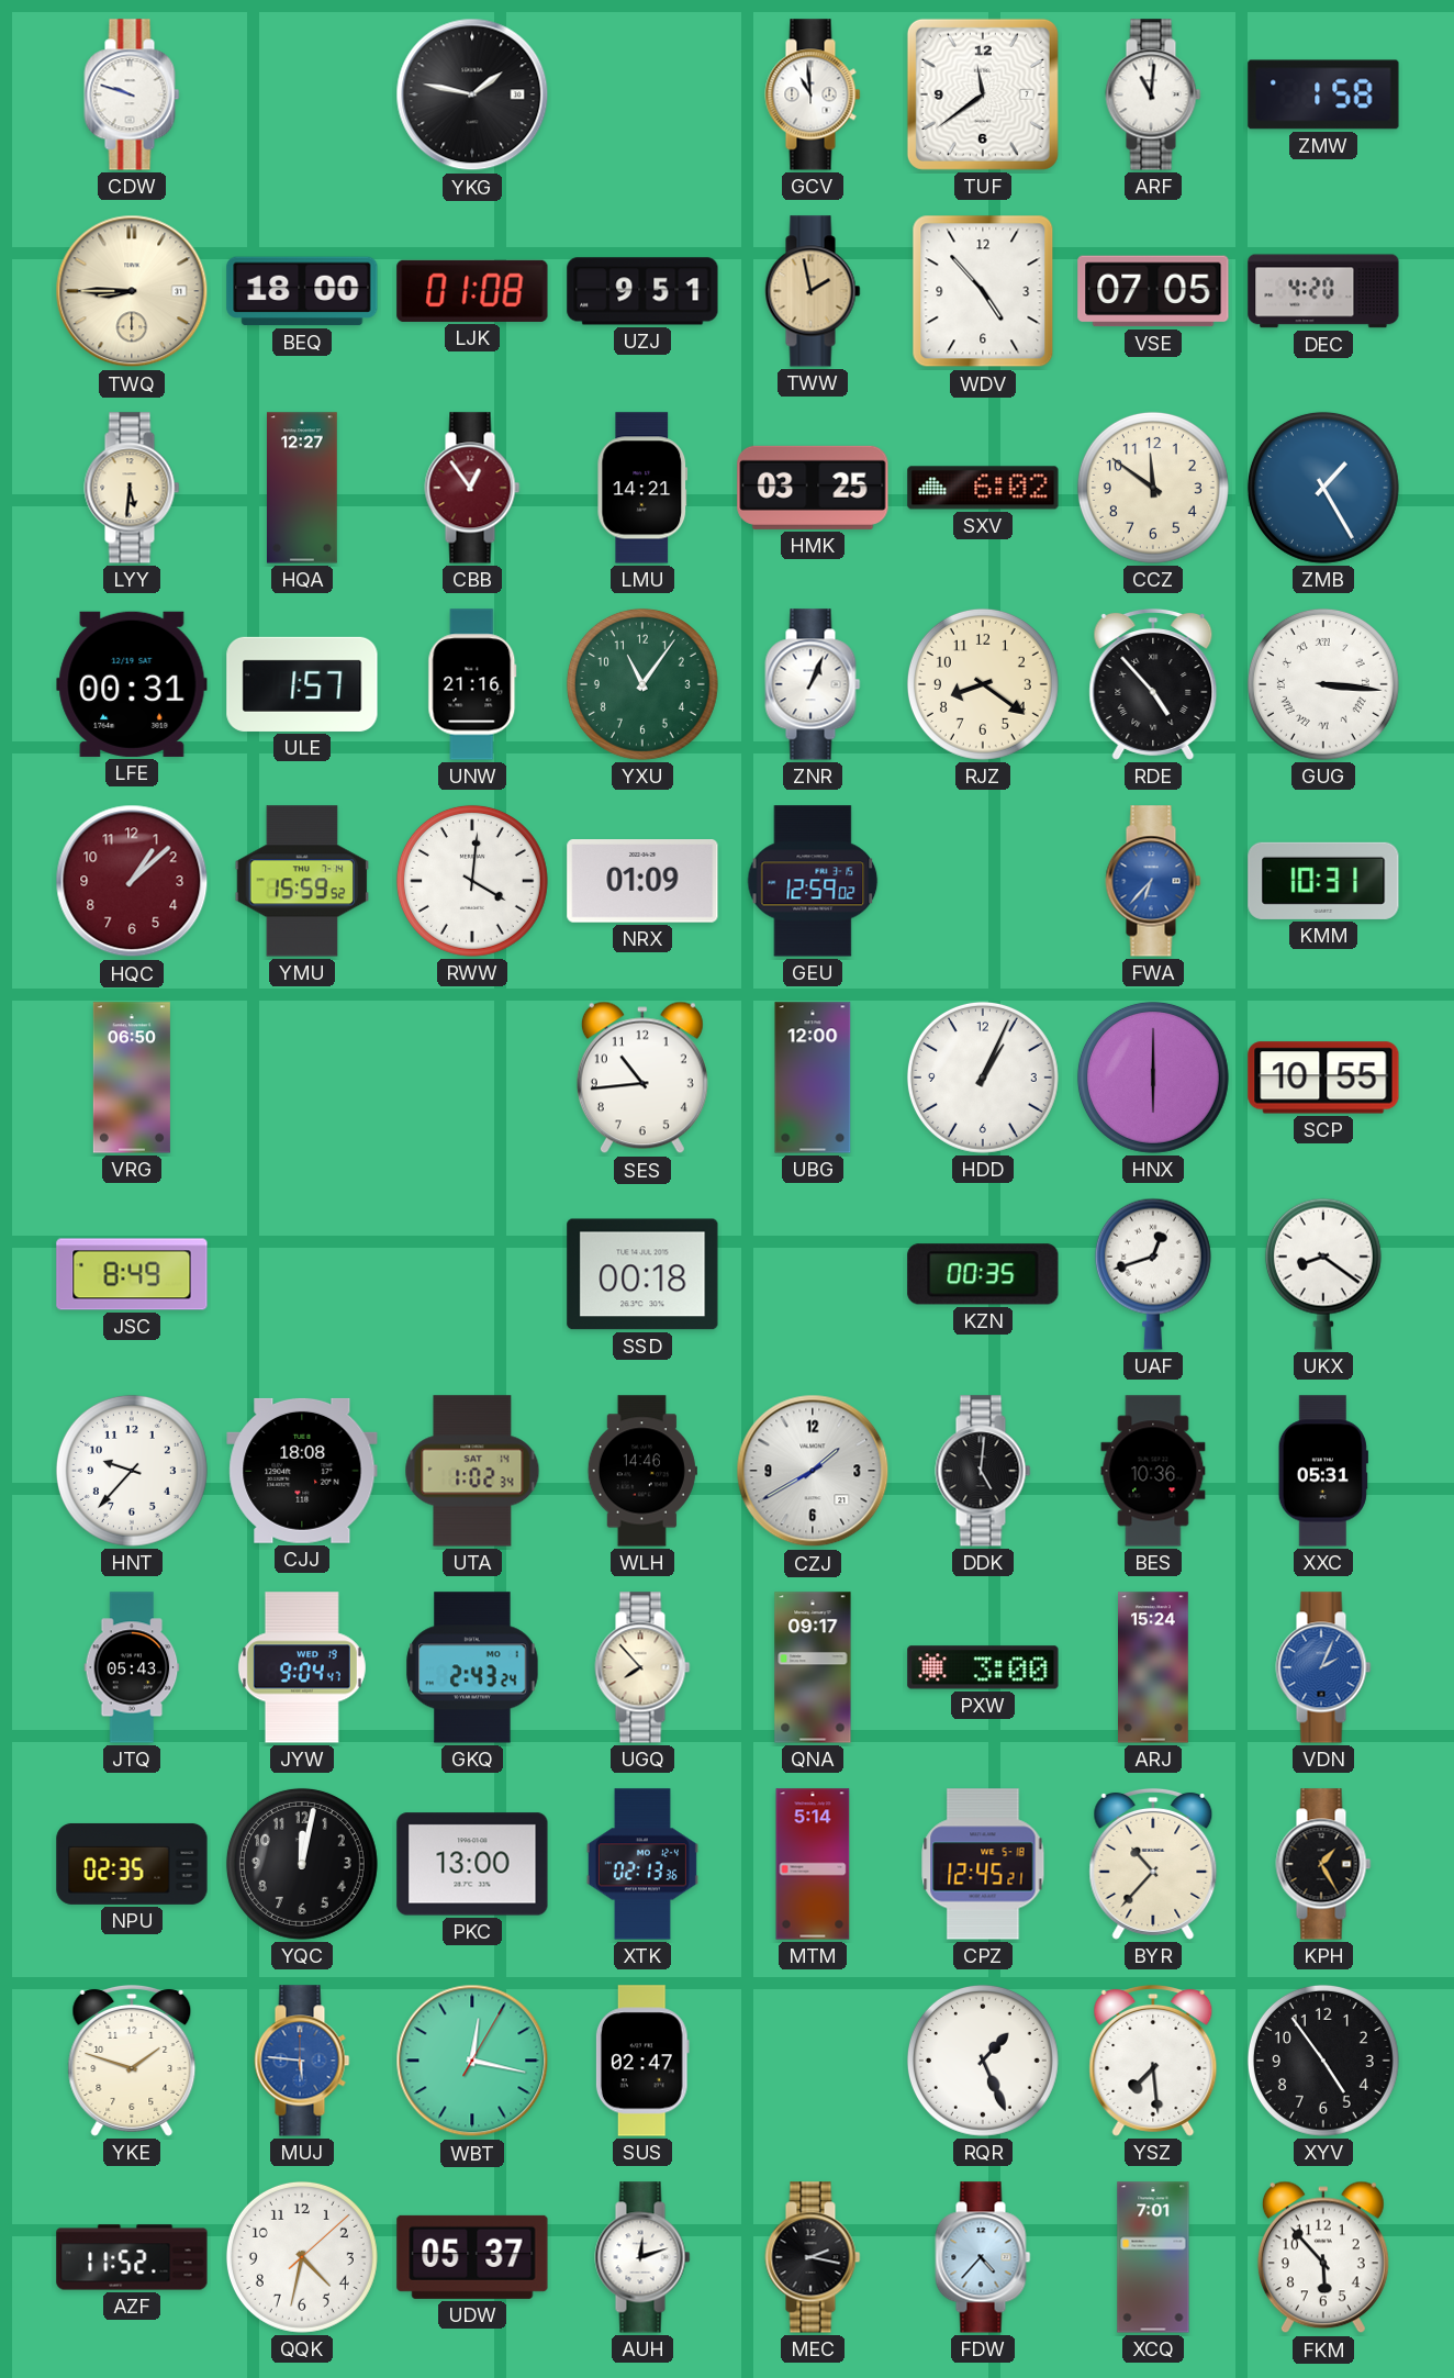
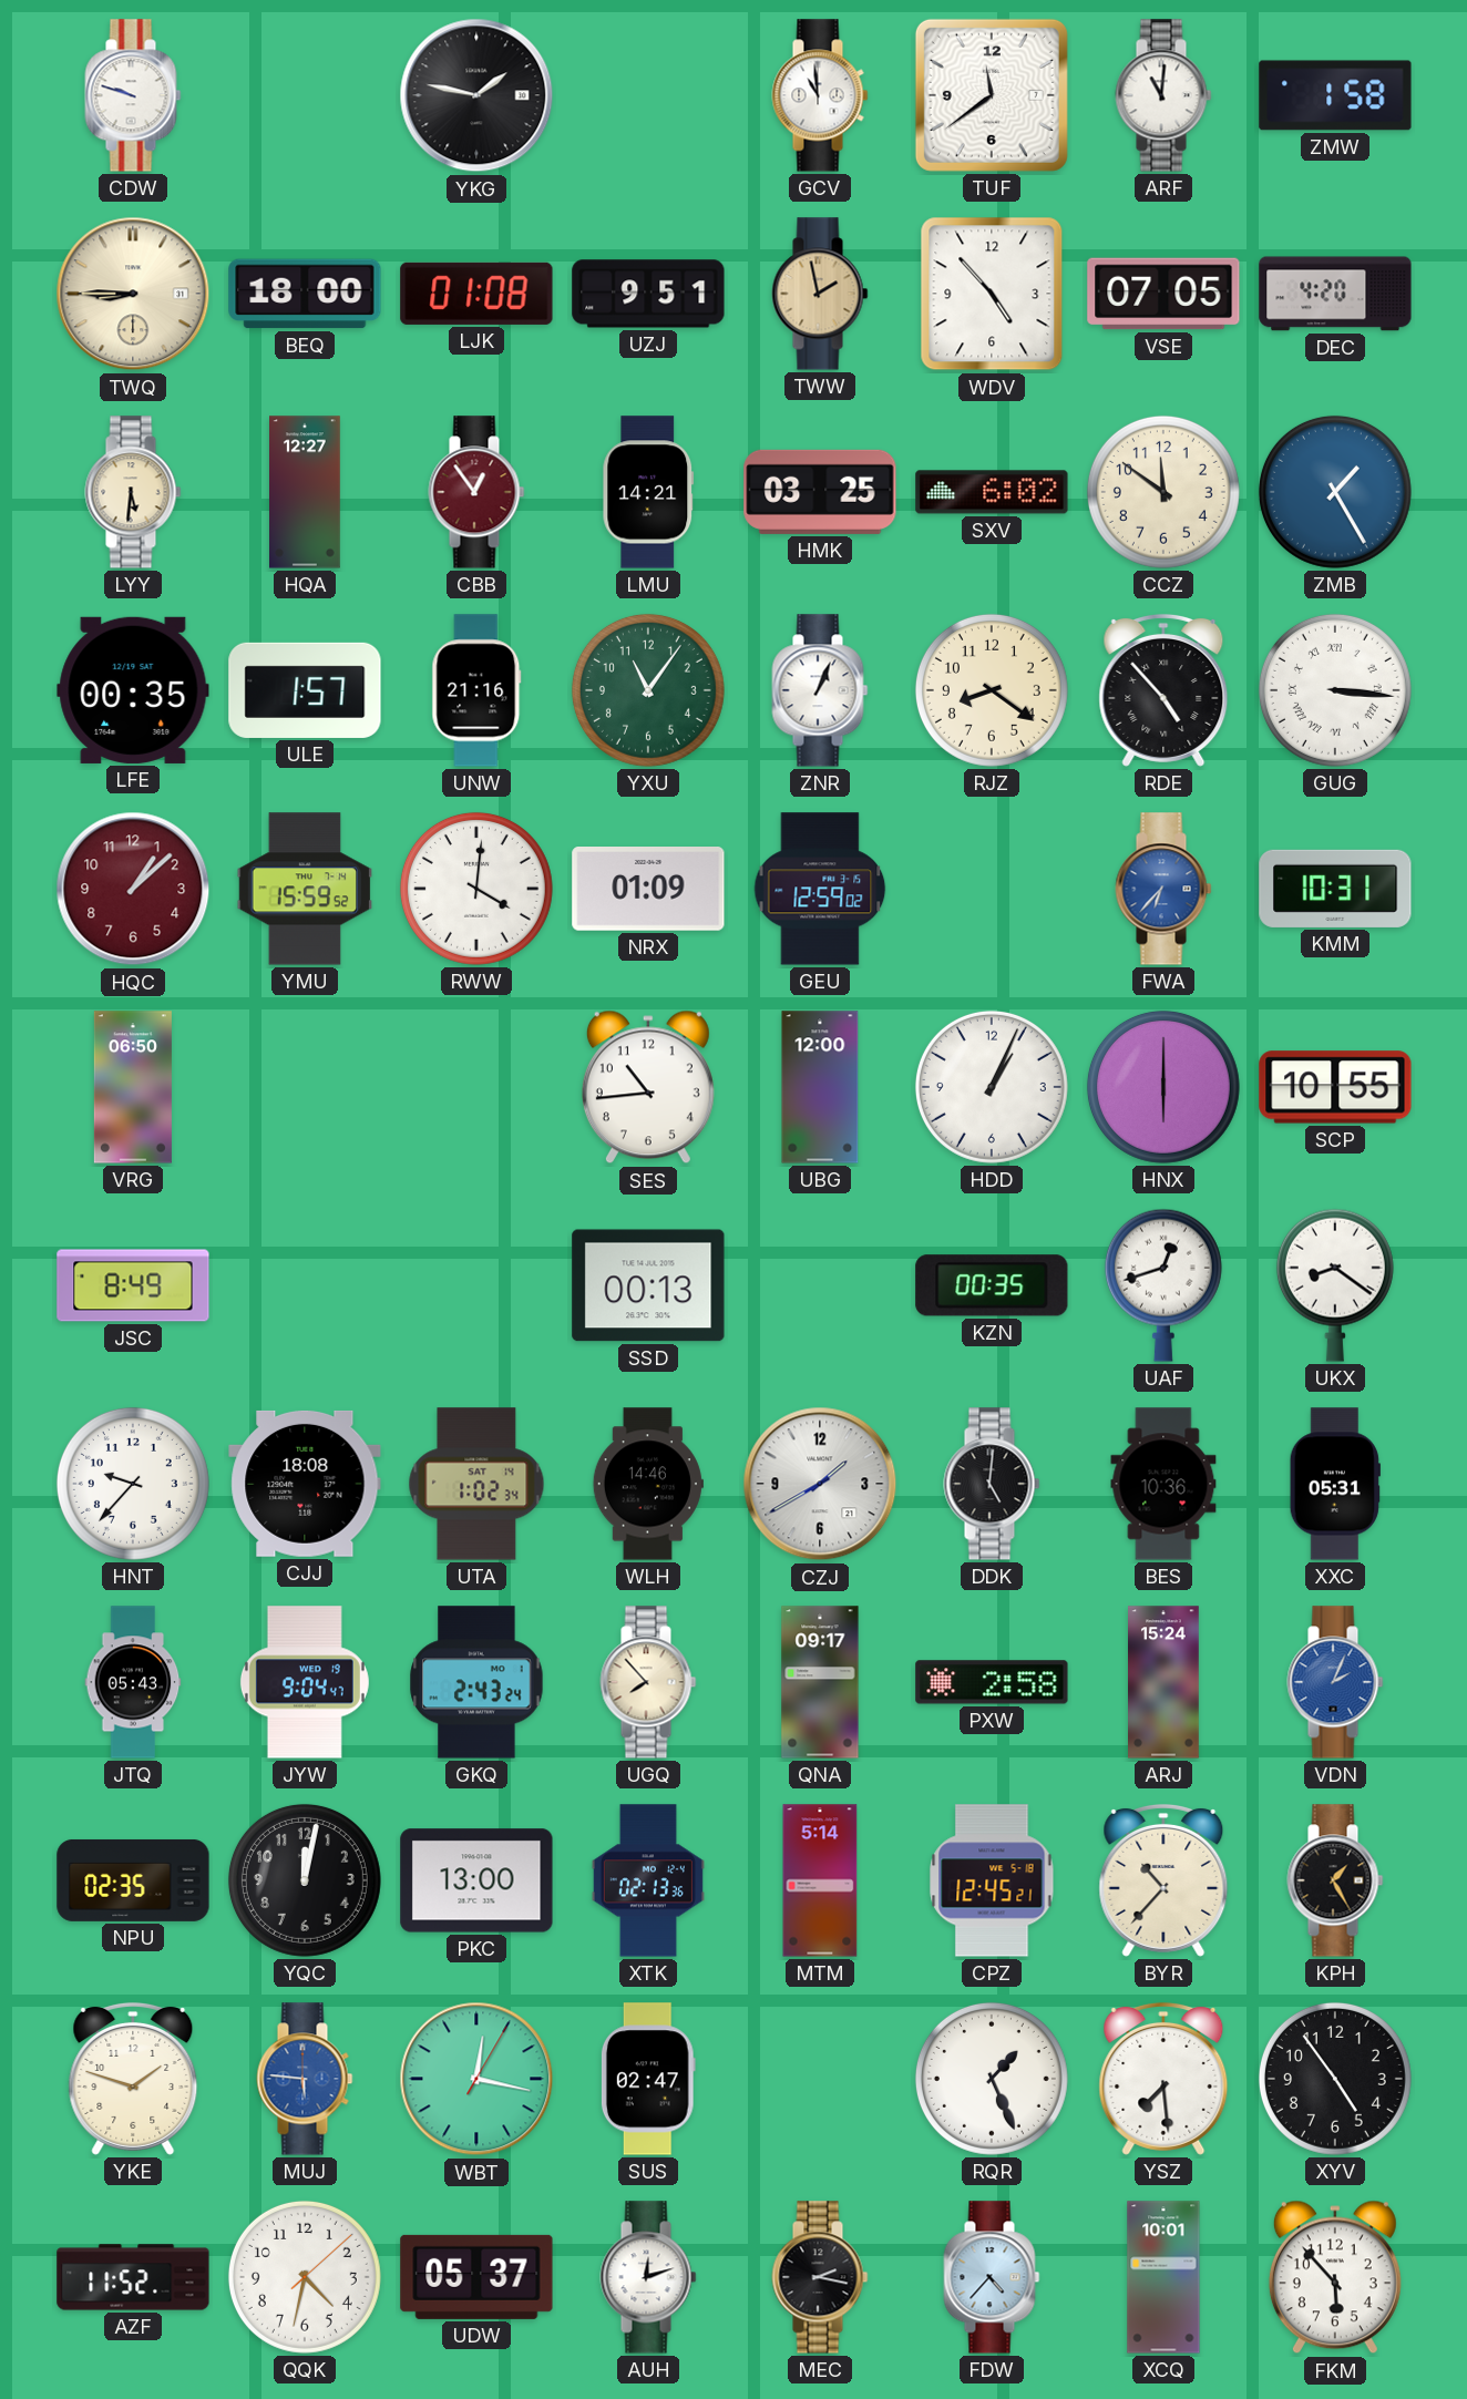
LFE: 00:31 -> 00:35
SSD: 00:18 -> 00:13
PXW: 3:00 -> 2:58
XCQ: 7:01 -> 10:01
